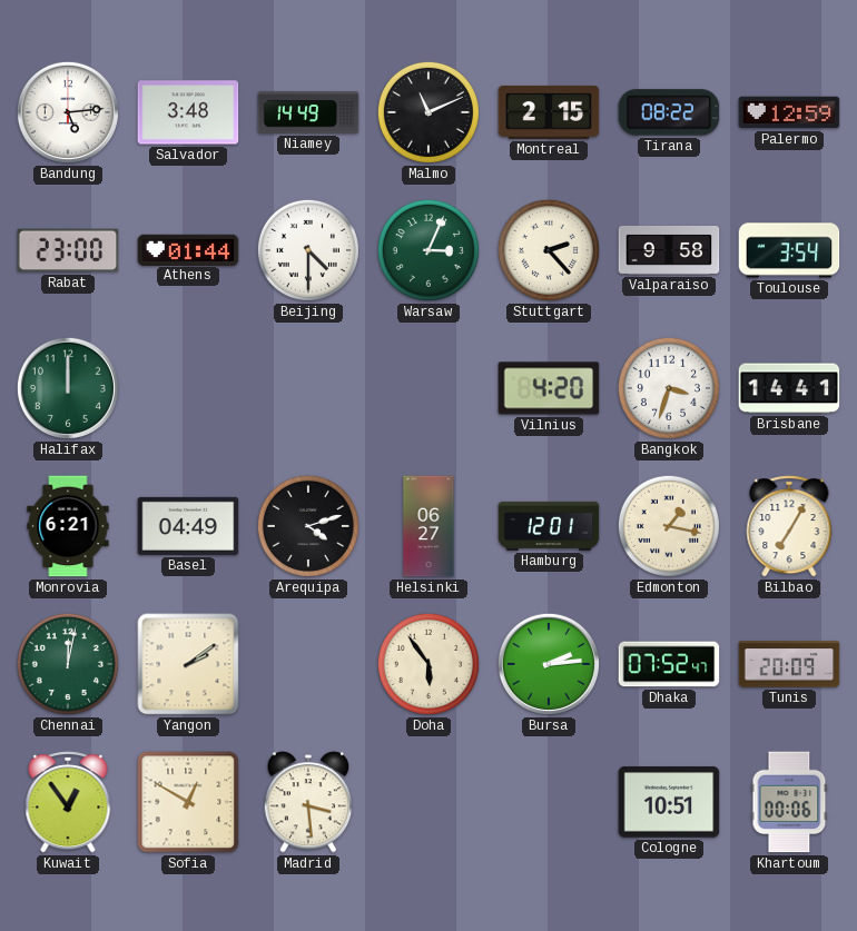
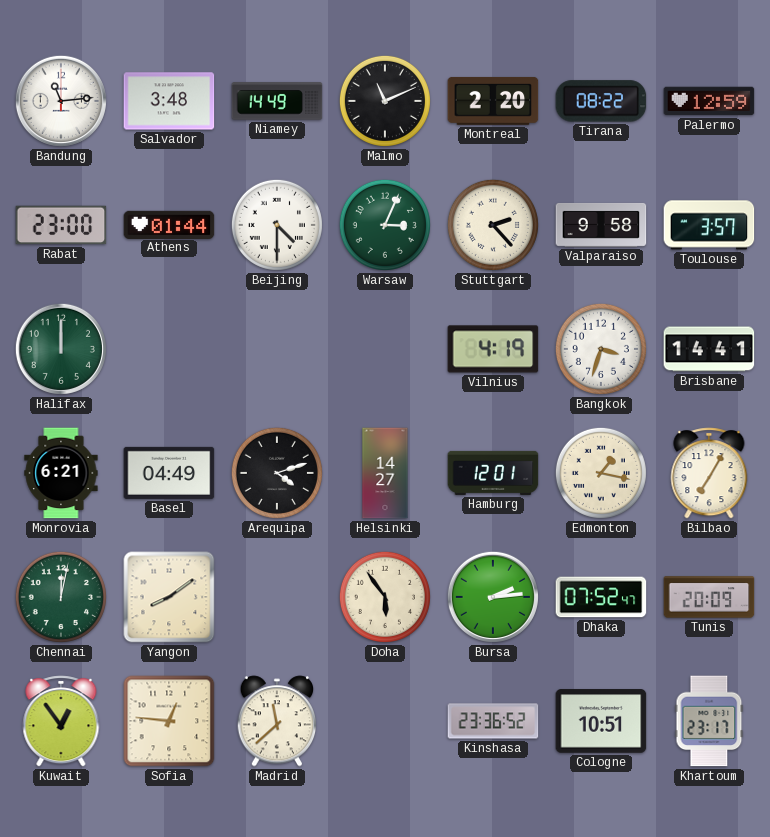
Bandung: 5:14 -> 11:14
Montreal: 2:15 -> 2:20
Toulouse: 3:54 -> 3:57
Vilnius: 4:20 -> 4:19
Helsinki: 06:27 -> 14:27
Yangon: 2:09 -> 8:09
Sofia: 12:50 -> 12:46
Madrid: 3:29 -> 11:38
Kinshasa: none -> 23:36
Khartoum: 00:06 -> 23:17
